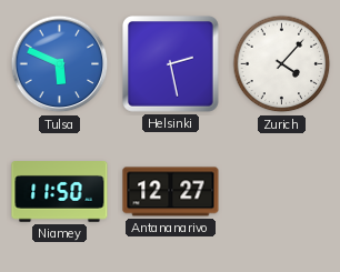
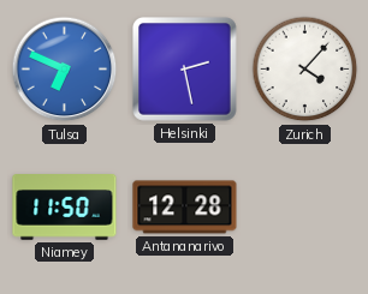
Tulsa: 5:49 -> 6:49
Antananarivo: 12:27 -> 12:28
